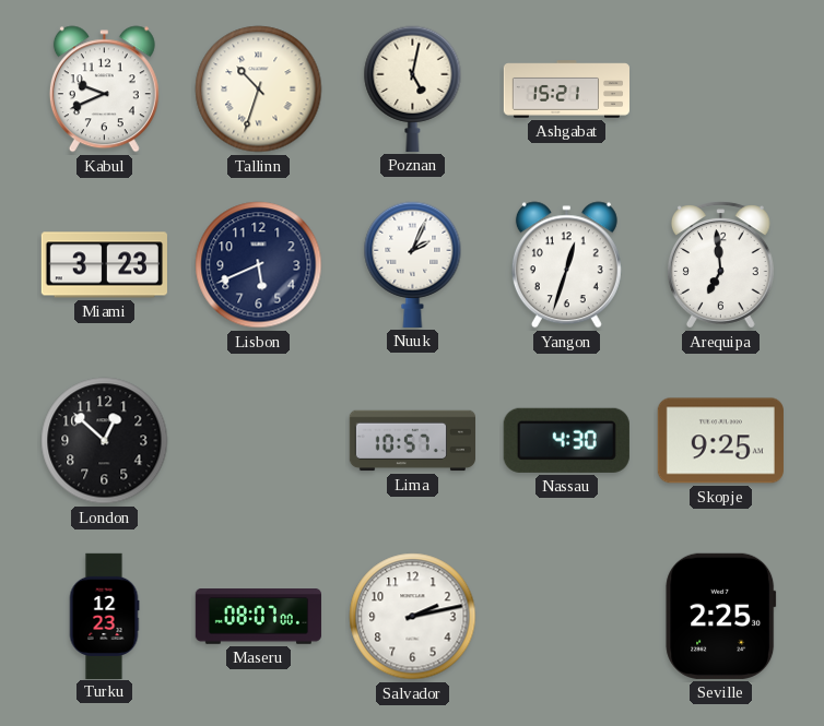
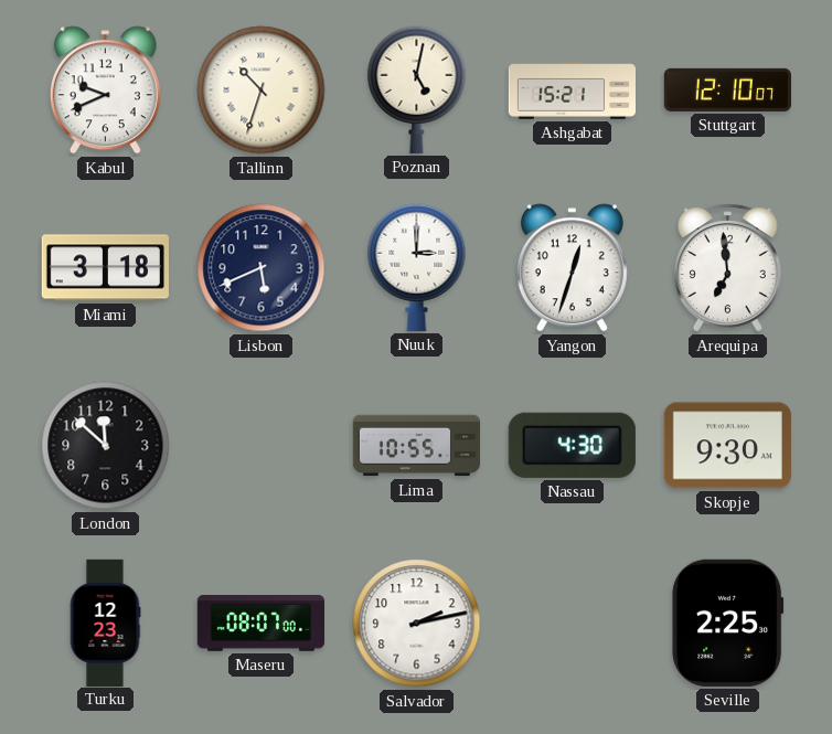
Stuttgart: none -> 12:10
Miami: 3:23 -> 3:18
Nuuk: 2:04 -> 3:00
London: 12:52 -> 11:52
Lima: 10:57 -> 10:55
Skopje: 9:25 -> 9:30
